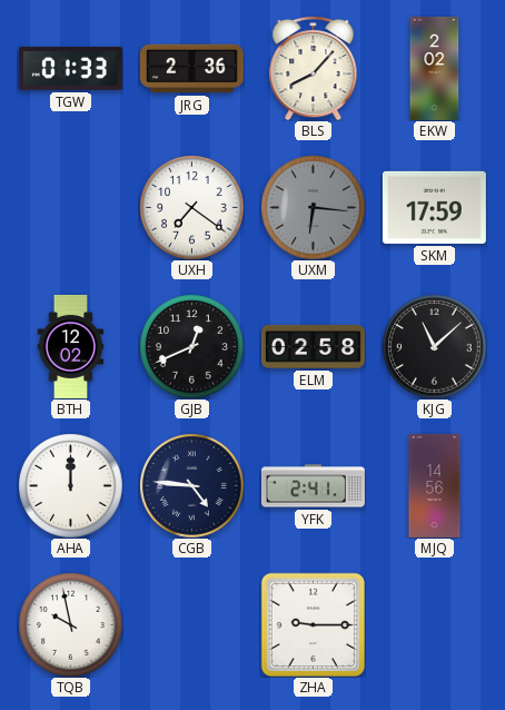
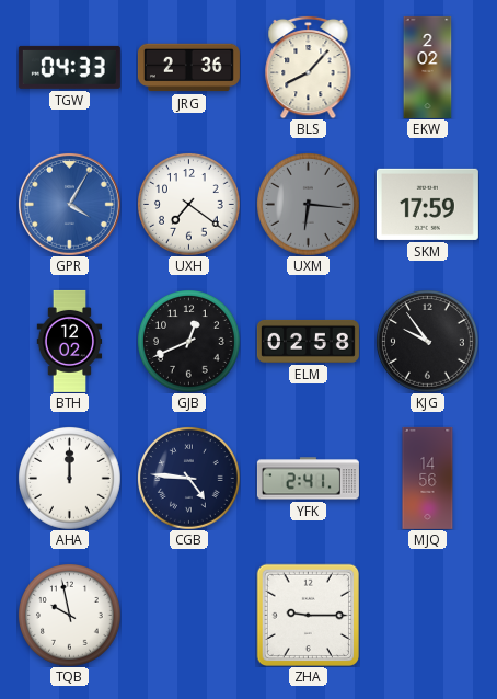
TGW: 01:33 -> 04:33
GPR: none -> 4:05
KJG: 11:08 -> 9:54
